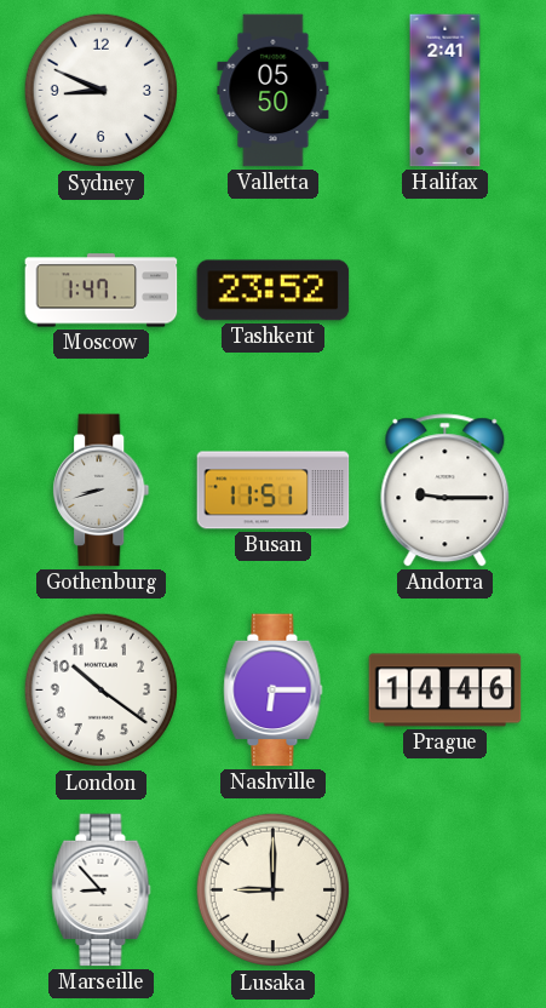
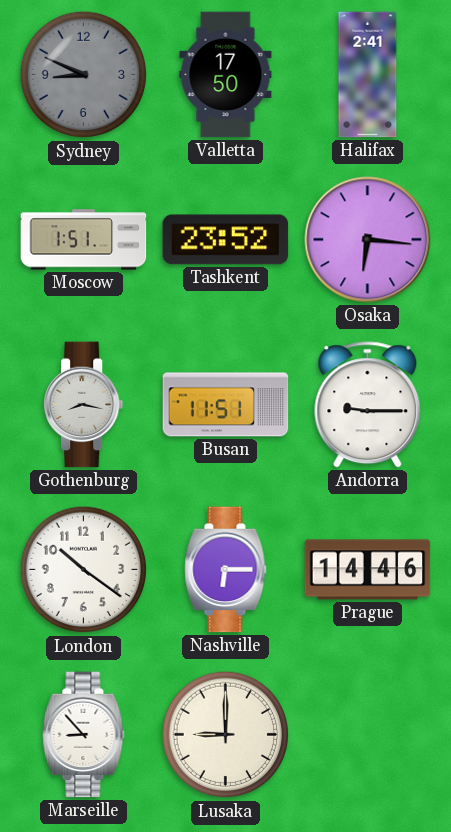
Sydney dial: white -> grey
Valletta: 05:50 -> 17:50
Moscow: 1:47 -> 1:51
Osaka: none -> 6:16
Gothenburg: 8:42 -> 8:17
